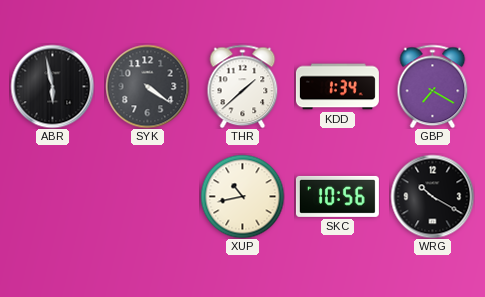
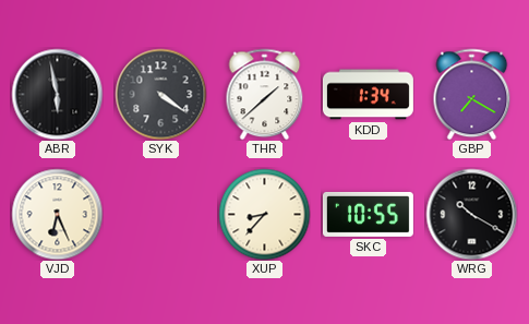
VJD: none -> 6:26
XUP: 10:43 -> 8:37
SKC: 10:56 -> 10:55
